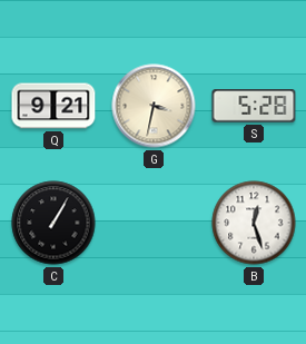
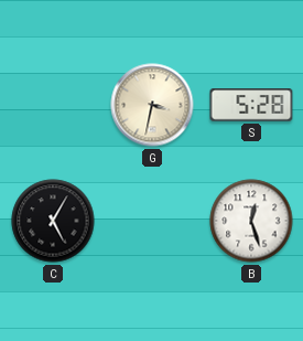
Q: 9:21 -> none
C: 1:05 -> 5:05
